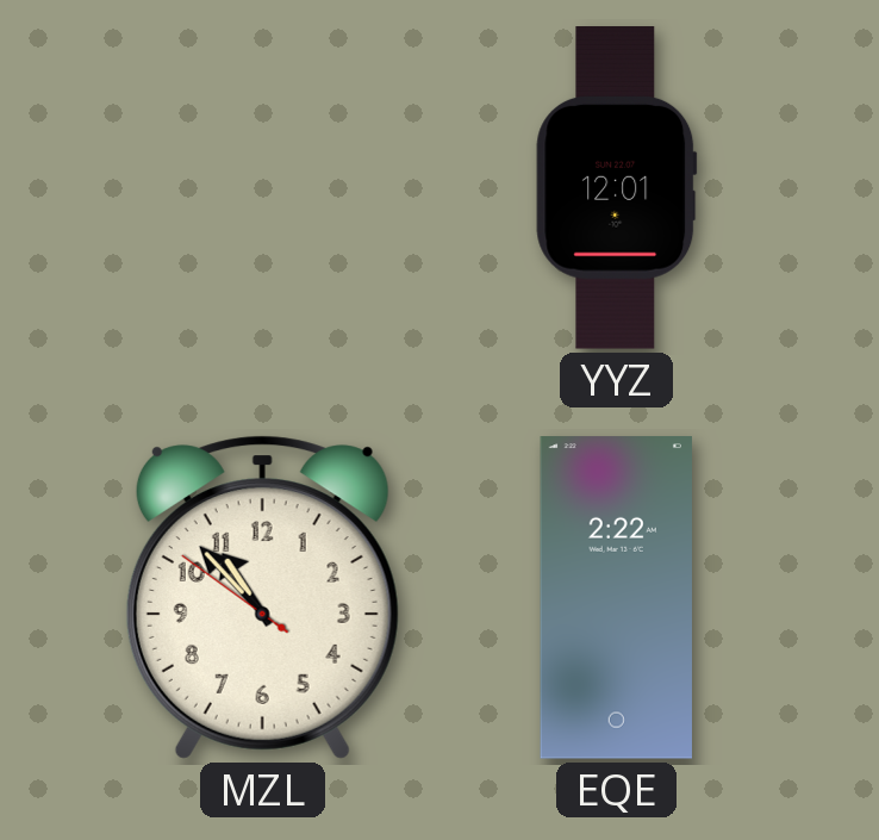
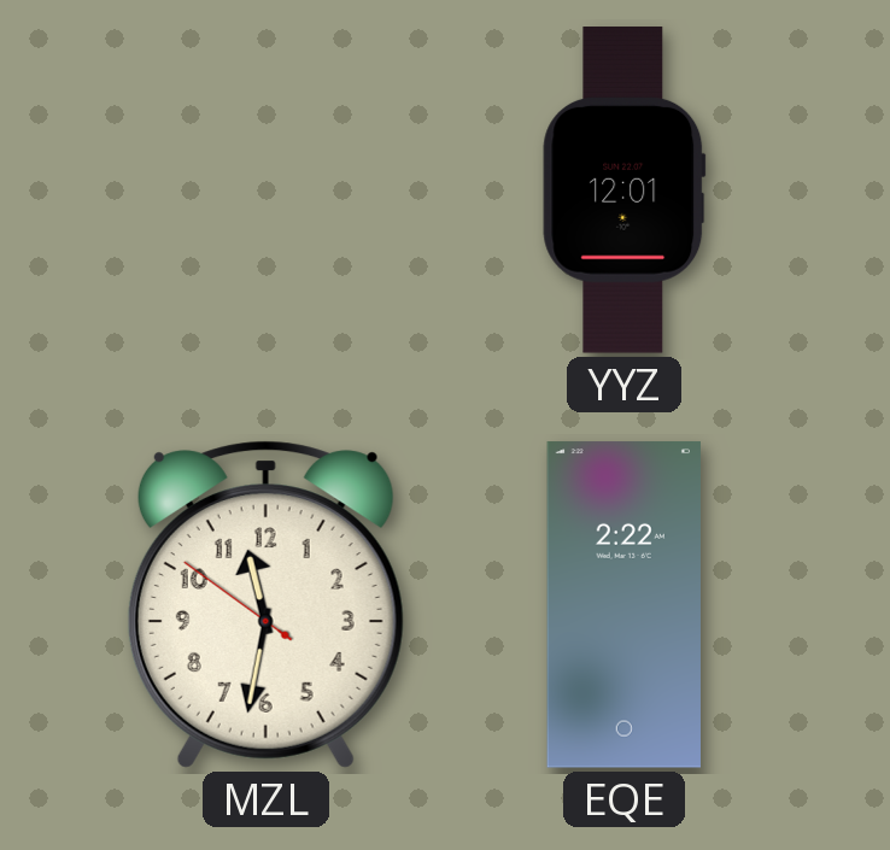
MZL: 10:52 -> 11:31
